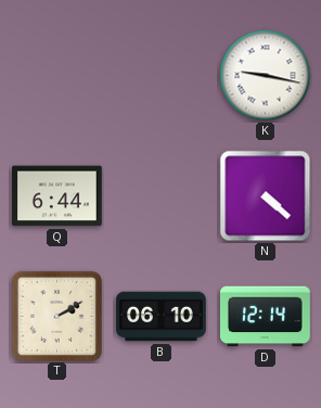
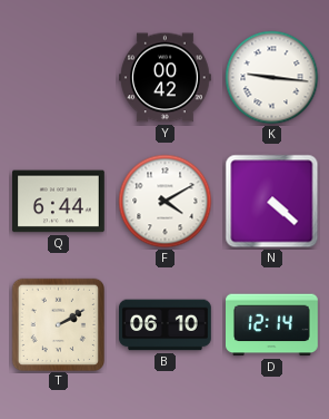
Y: none -> 00:42
K: 9:17 -> 9:16
F: none -> 4:10
